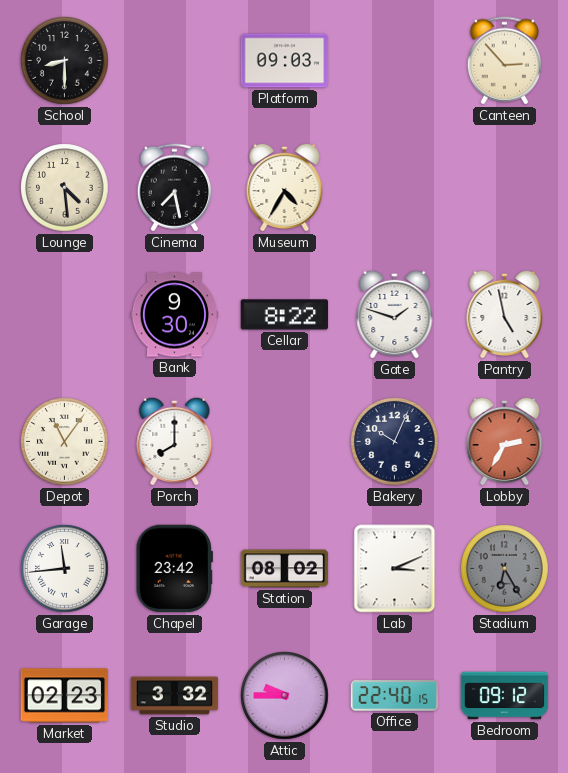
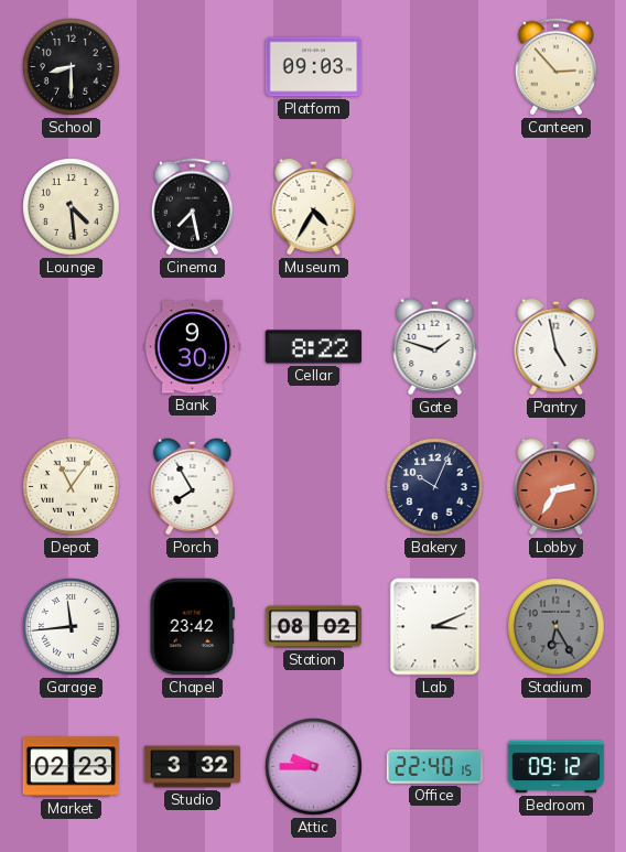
Porch: 8:00 -> 7:55
